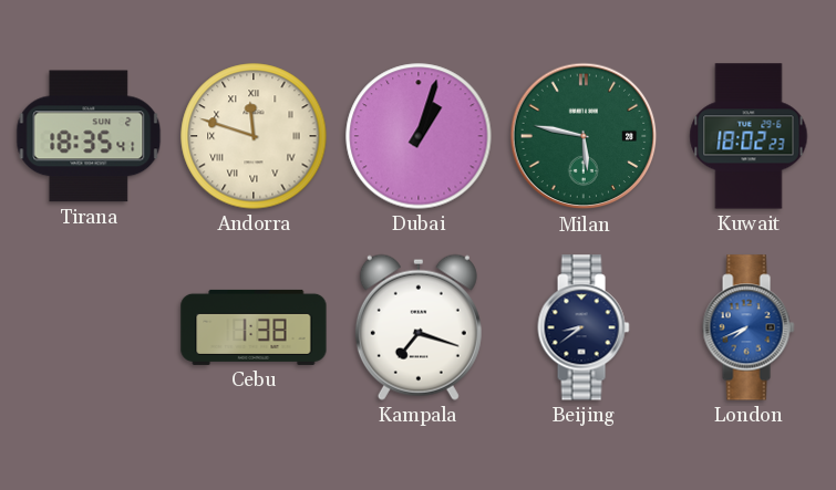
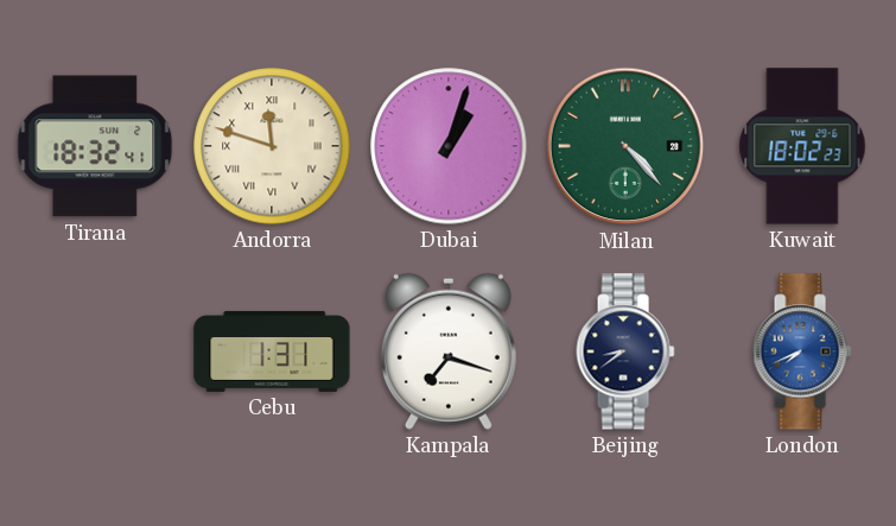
Tirana: 18:35 -> 18:32
Milan: 5:47 -> 4:23
Cebu: 1:38 -> 1:31
